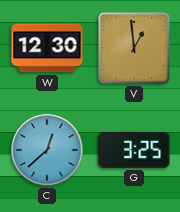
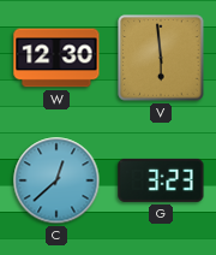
V: 12:59 -> 5:59
G: 3:25 -> 3:23
